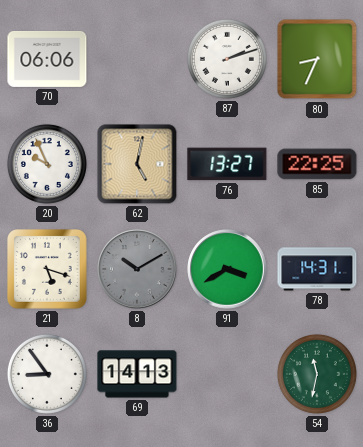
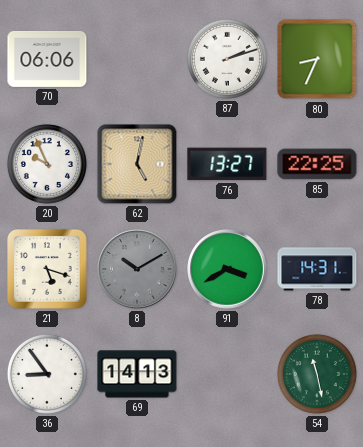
54: 11:32 -> 11:28
